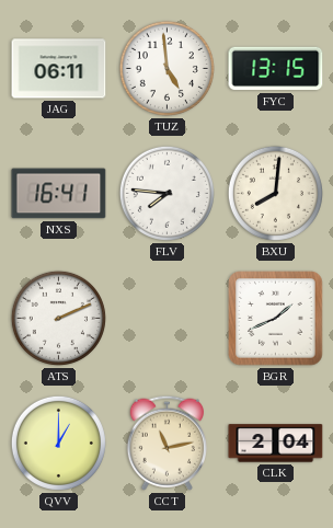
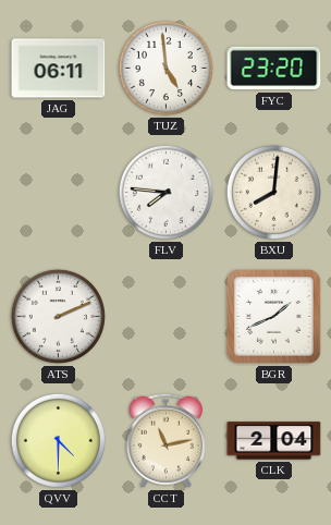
FYC: 13:15 -> 23:20
NXS: 16:41 -> none
QVV: 1:00 -> 4:30
